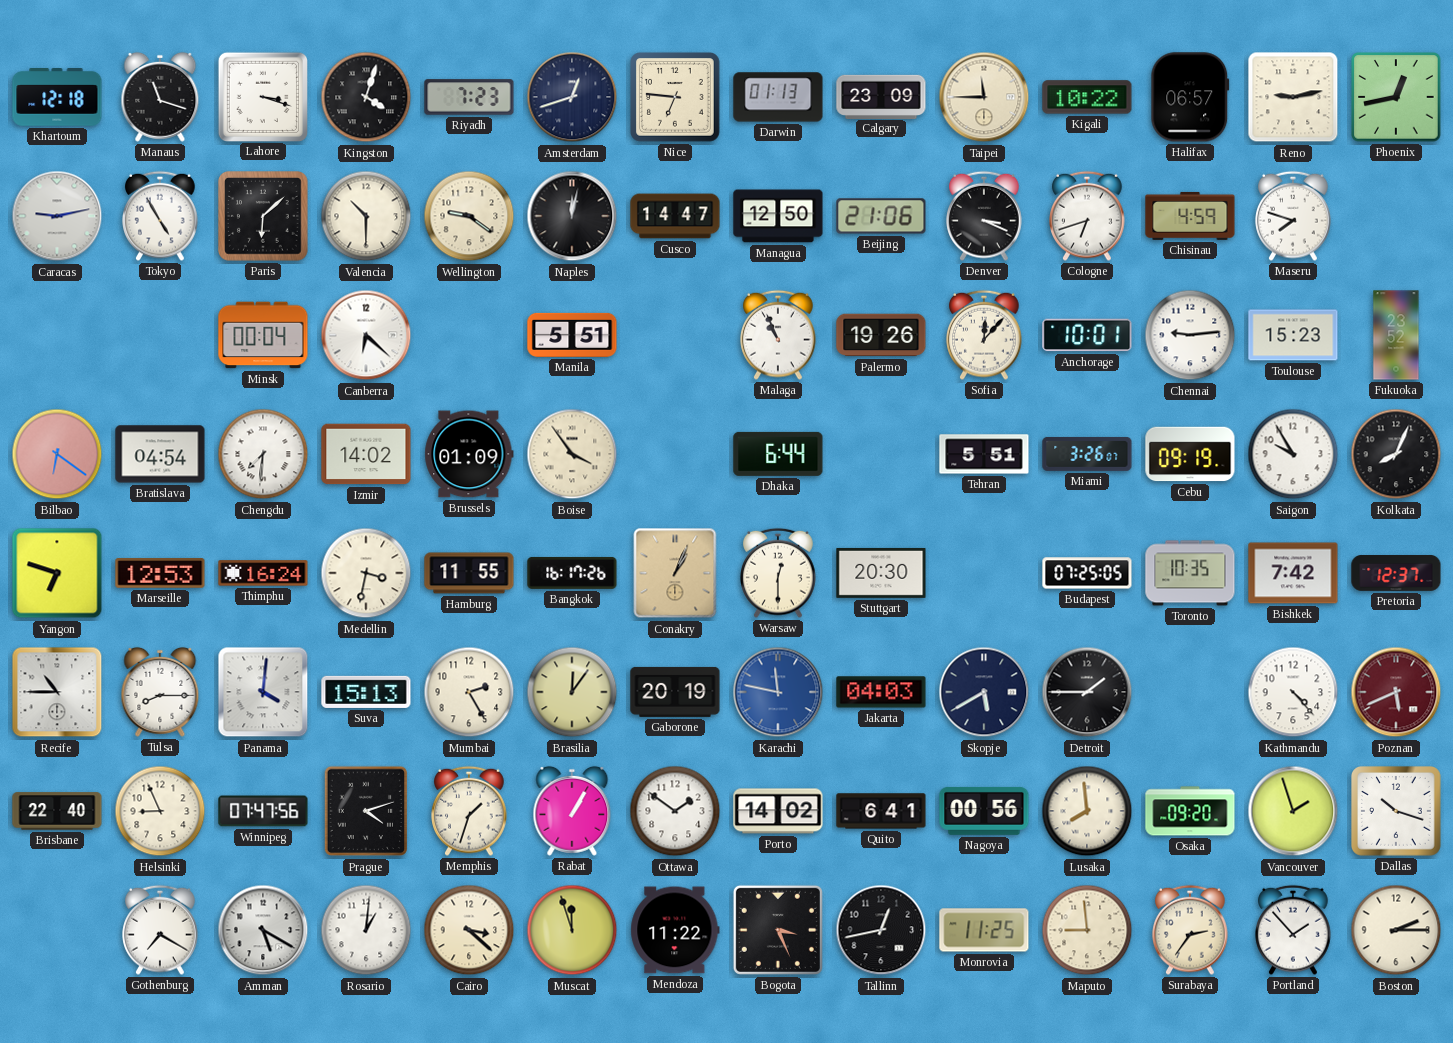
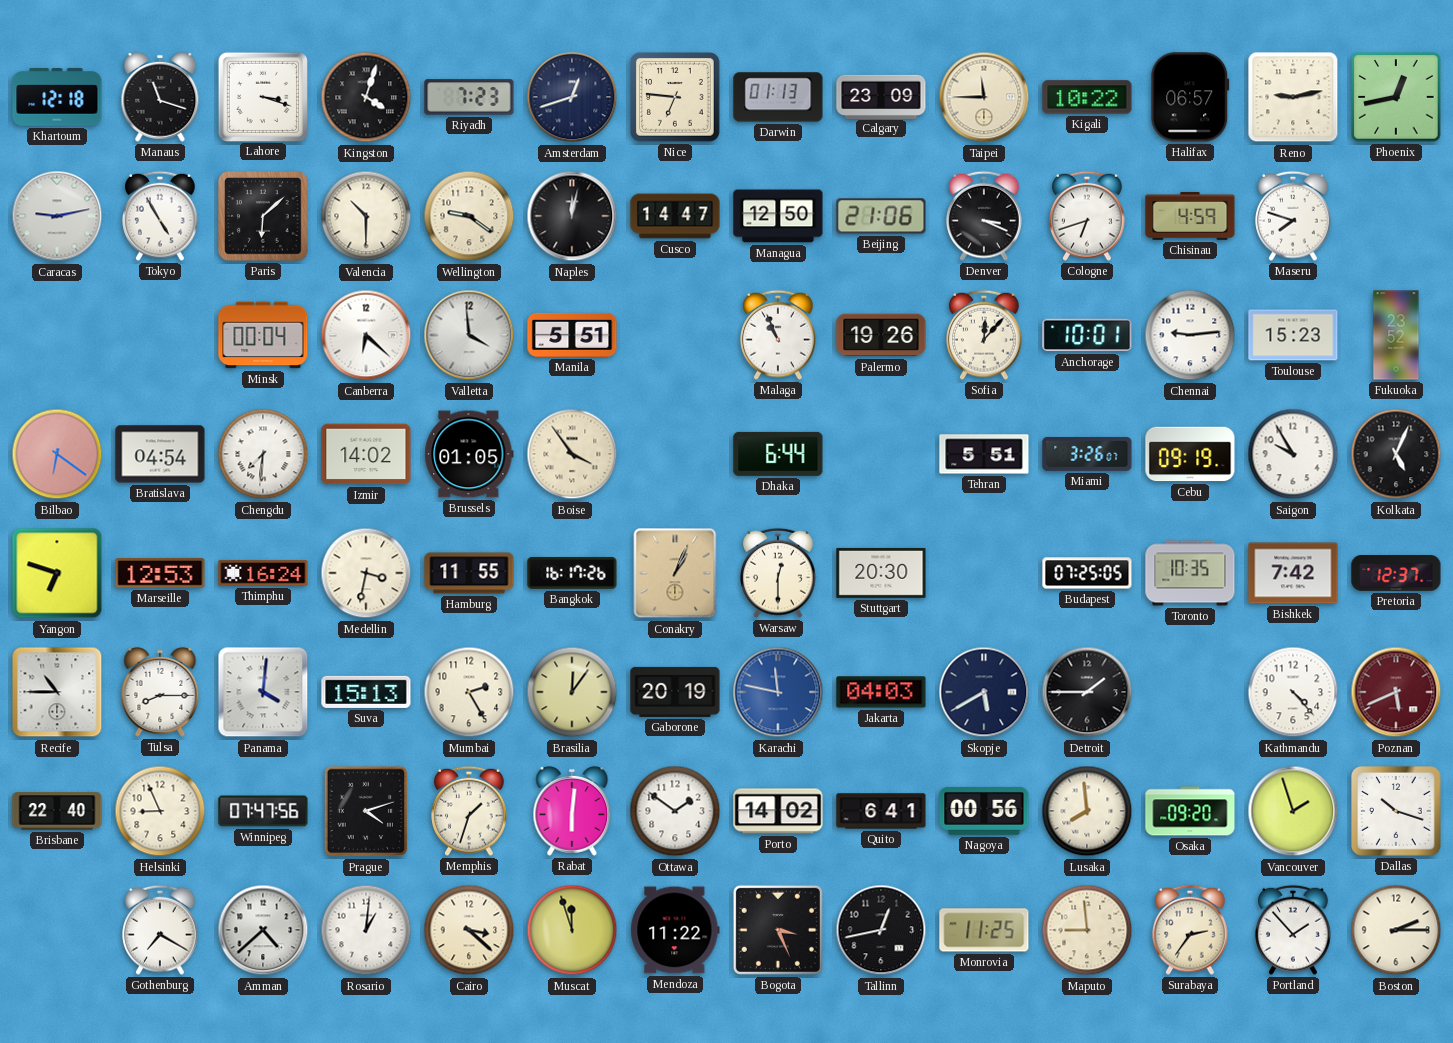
Valletta: none -> 3:59
Brussels: 01:09 -> 01:05
Kolkata: 8:04 -> 5:04
Rabat: 1:05 -> 6:01
Amman: 5:20 -> 4:38
